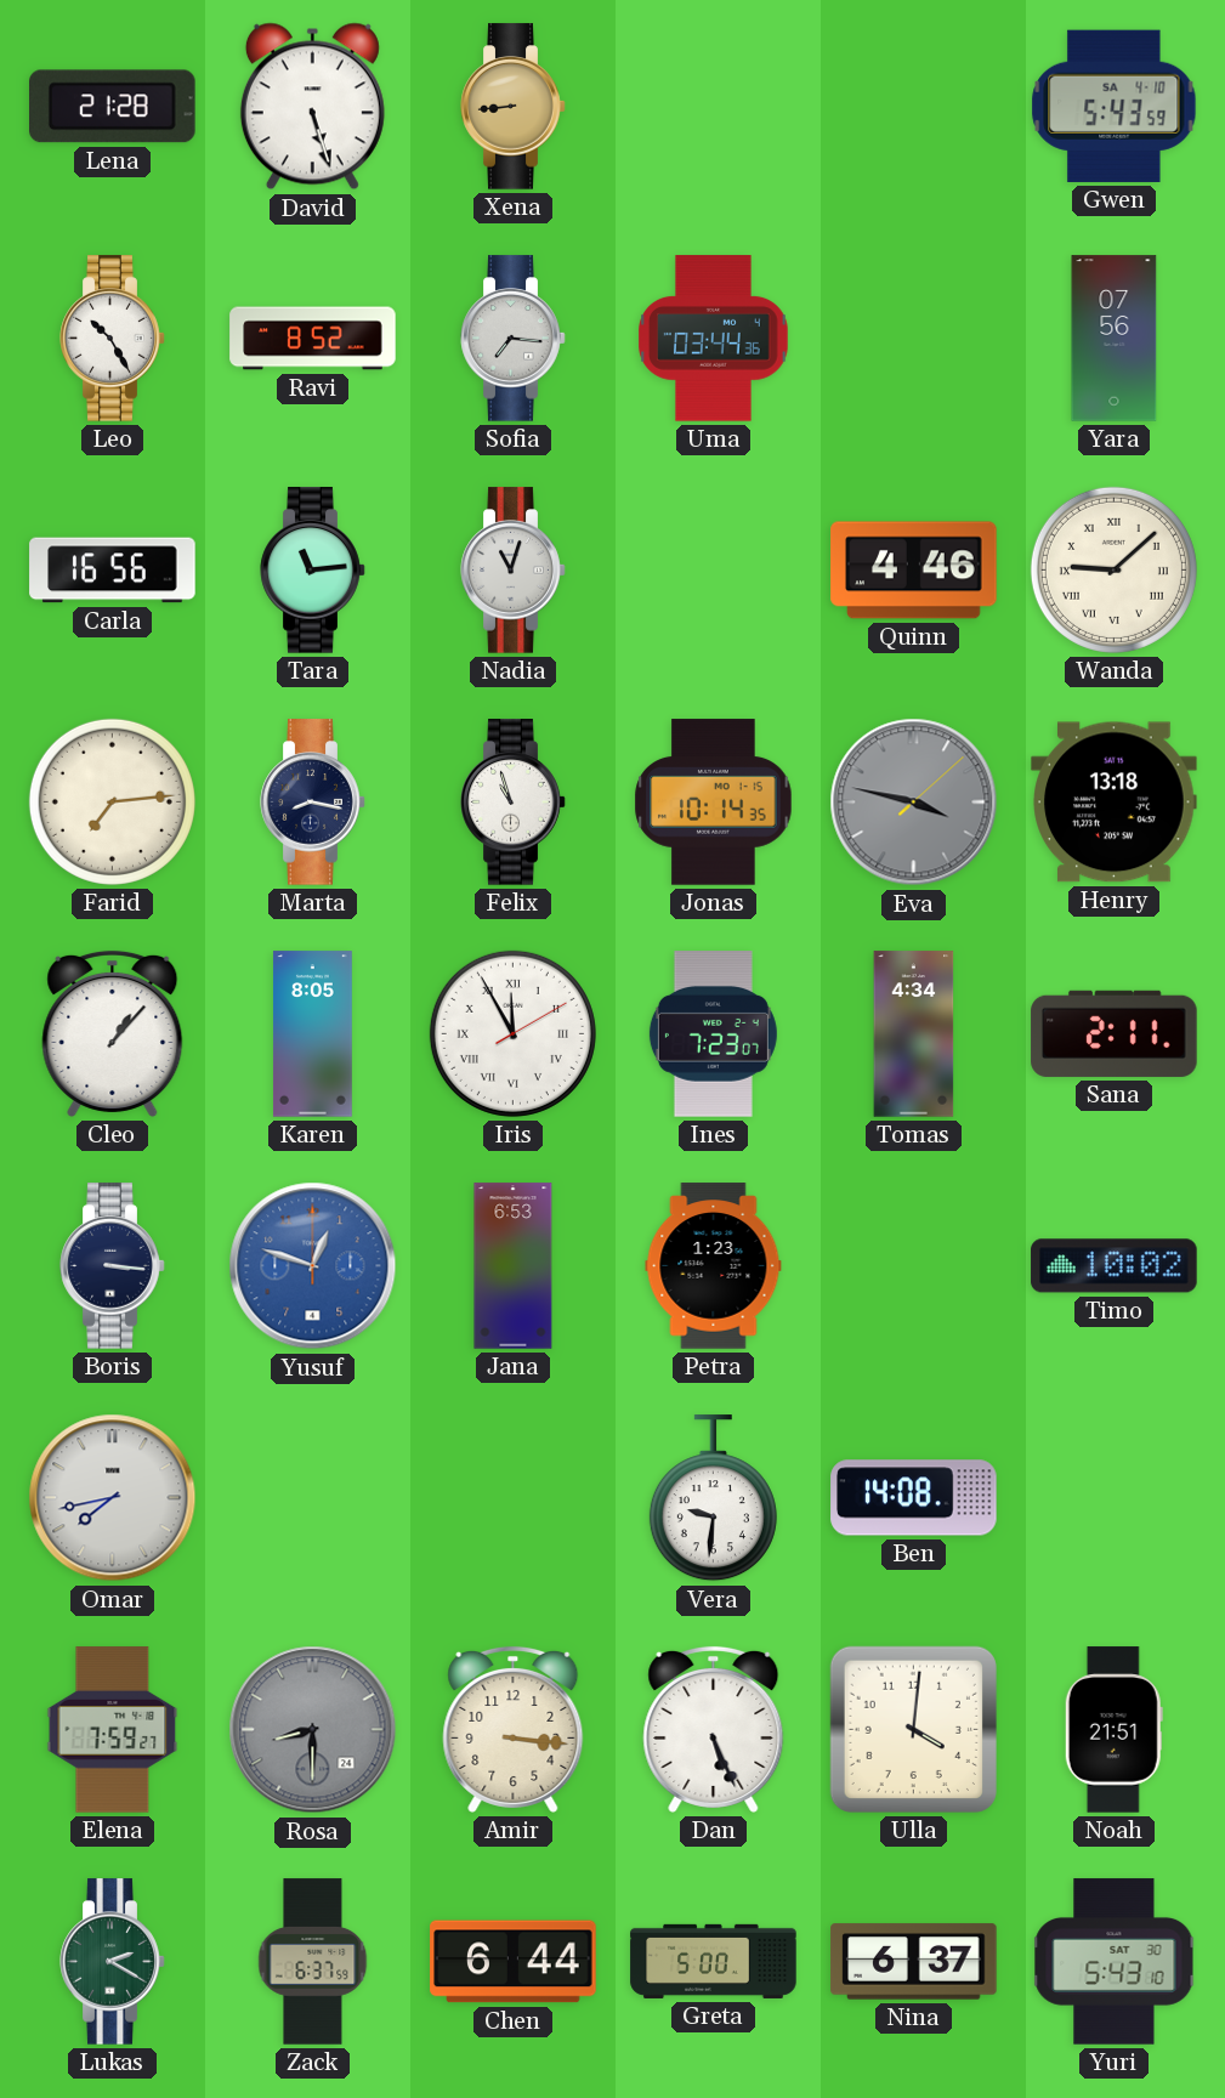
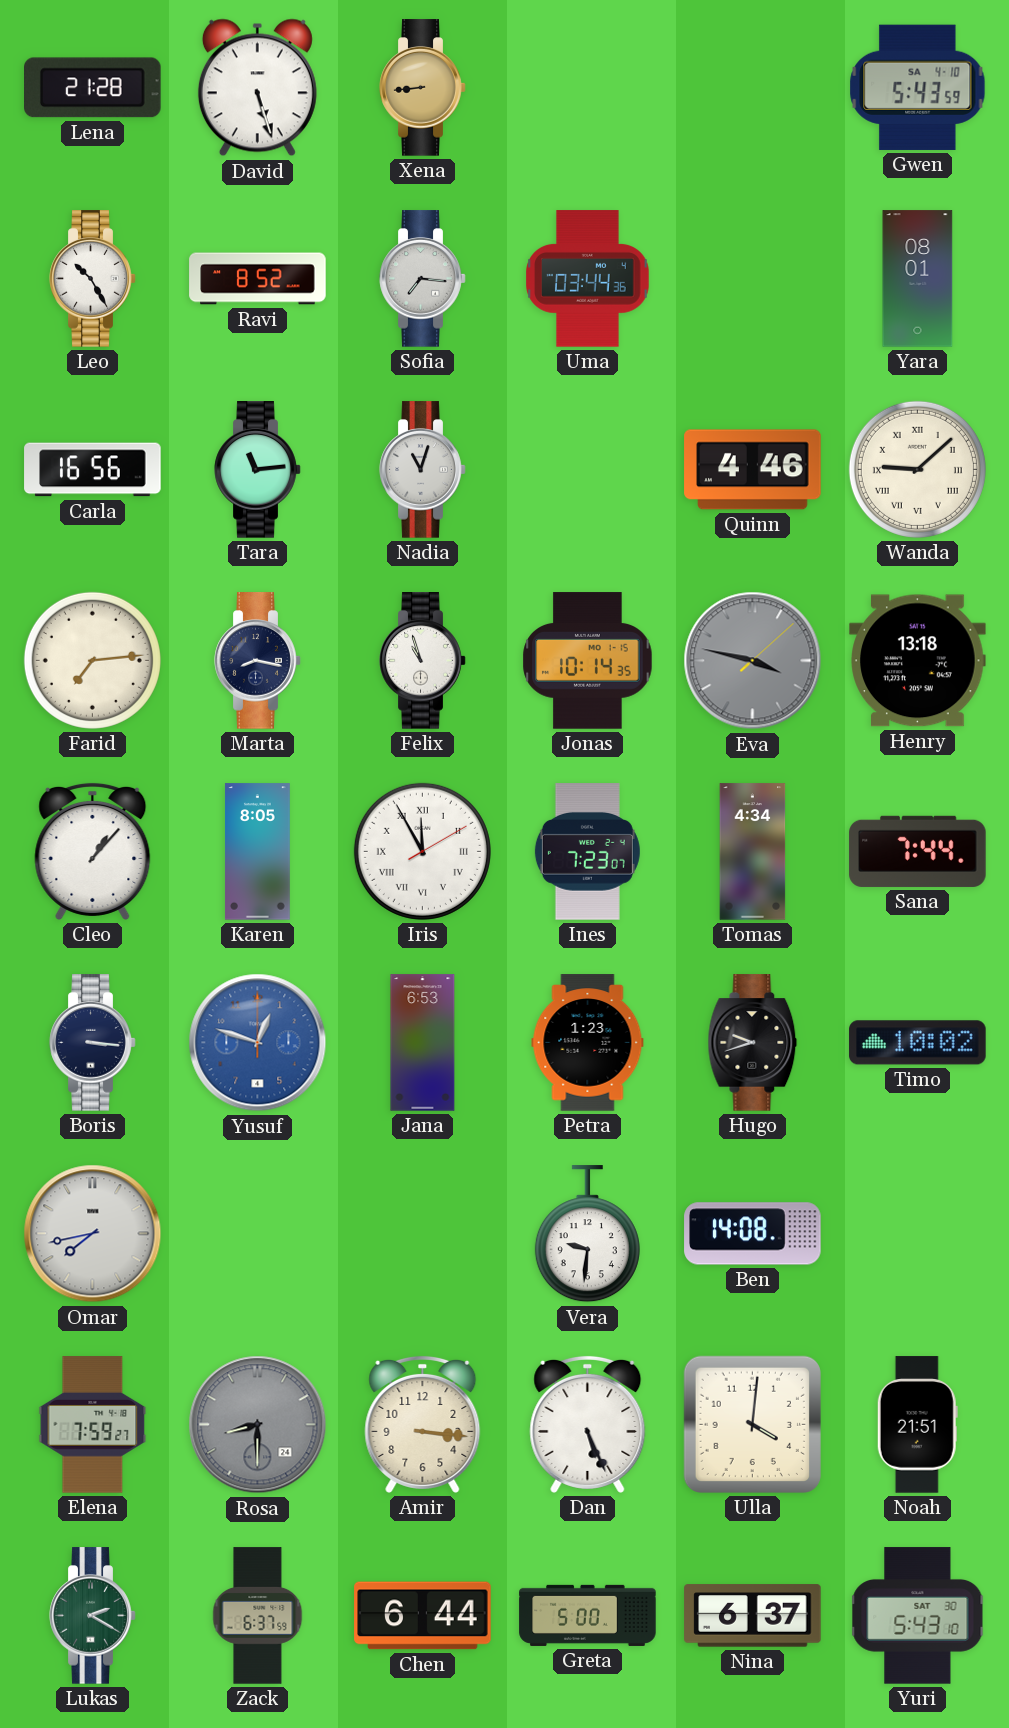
Yara: 07:56 -> 08:01
Sana: 2:11 -> 7:44
Hugo: none -> 9:42
